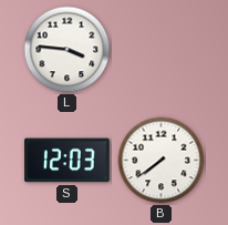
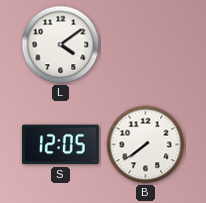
L: 3:46 -> 4:09
S: 12:03 -> 12:05
